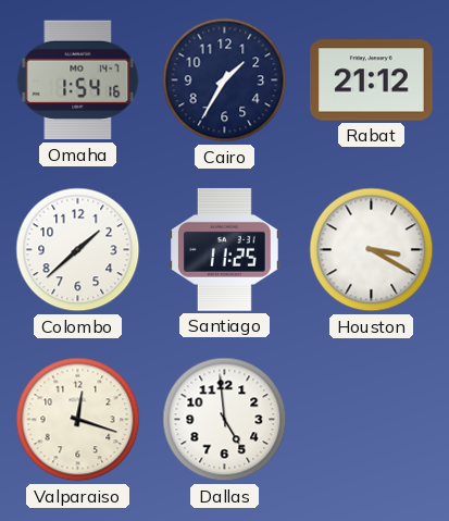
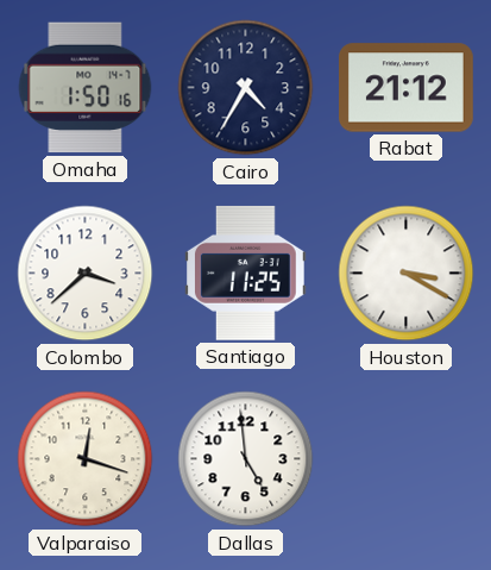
Omaha: 1:54 -> 1:50
Cairo: 1:35 -> 4:35
Colombo: 1:38 -> 3:38
